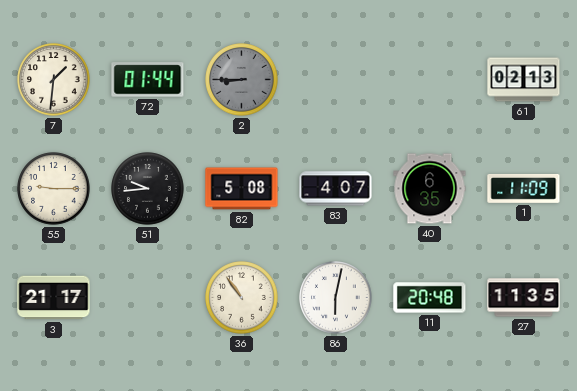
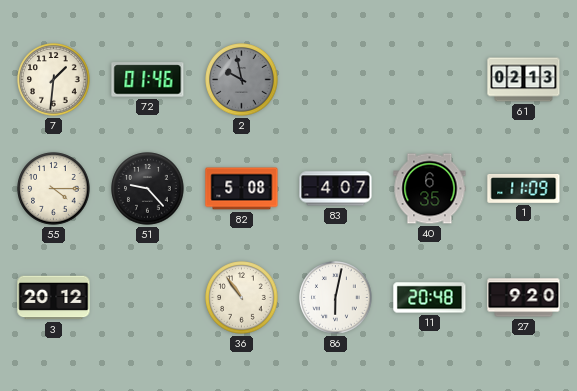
72: 01:44 -> 01:46
2: 8:45 -> 9:58
55: 9:15 -> 4:15
51: 9:44 -> 9:23
3: 21:17 -> 20:12
27: 11:35 -> 9:20
